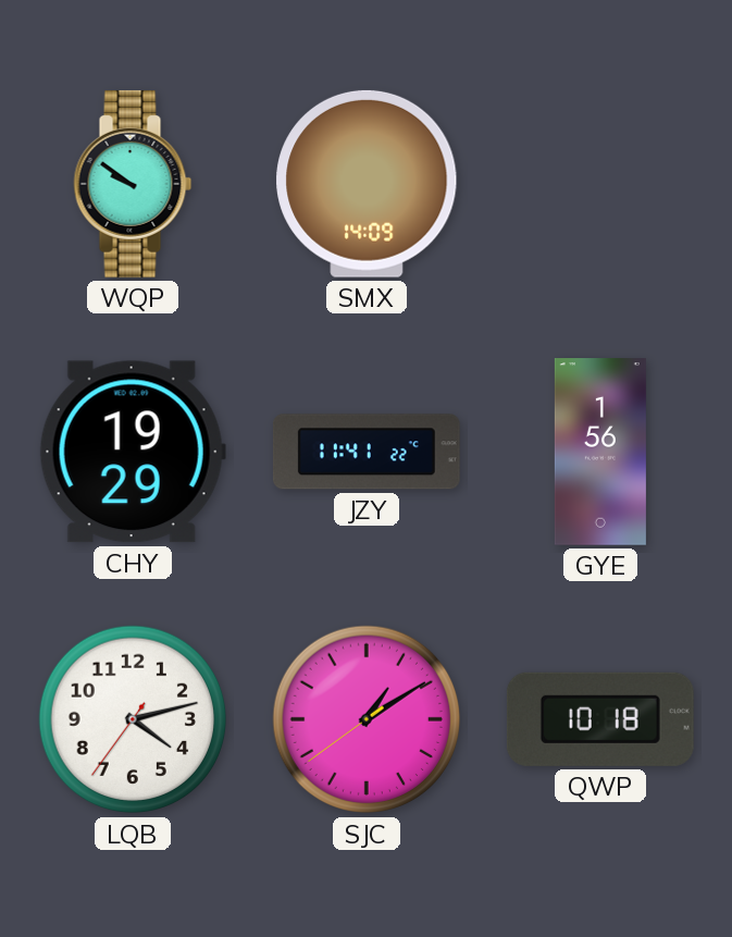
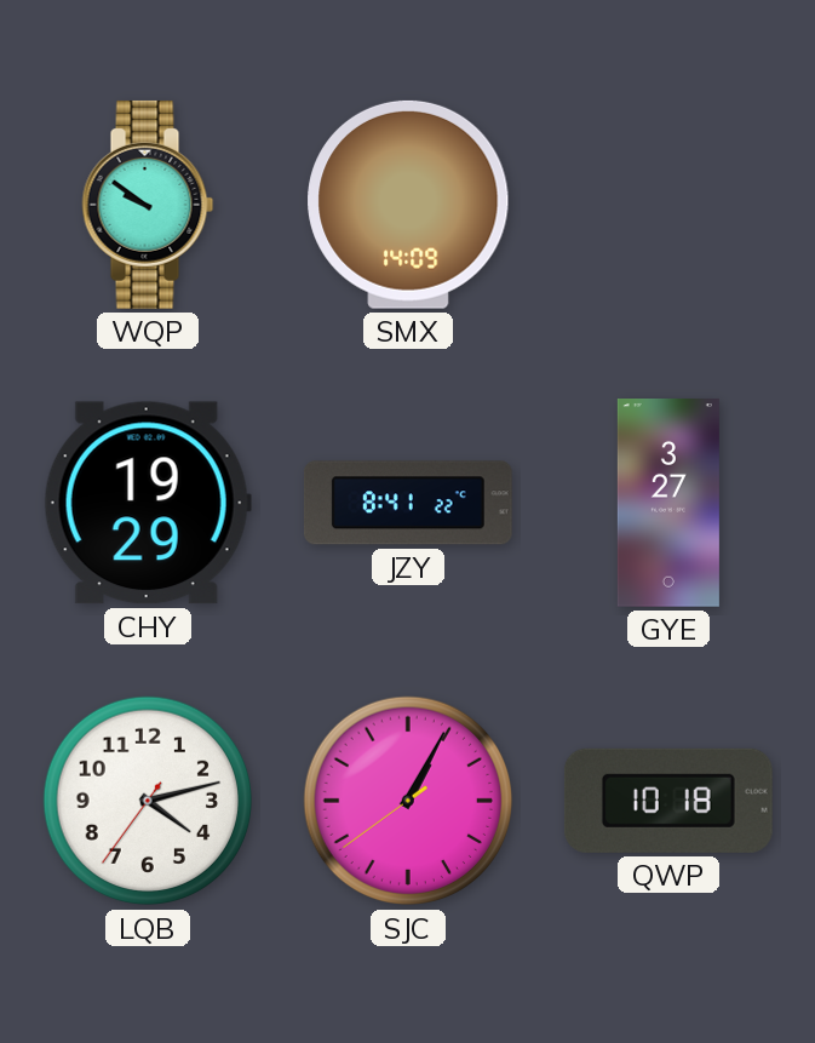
JZY: 11:41 -> 8:41
GYE: 1:56 -> 3:27
SJC: 1:09 -> 1:04
